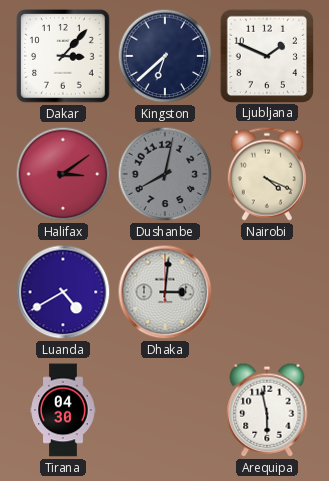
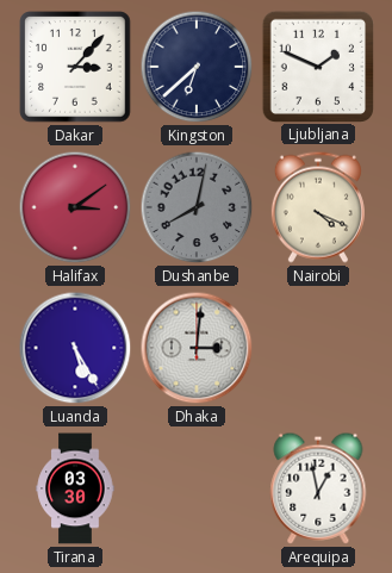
Luanda: 4:40 -> 5:25
Tirana: 04:30 -> 03:30
Arequipa: 5:58 -> 12:58
